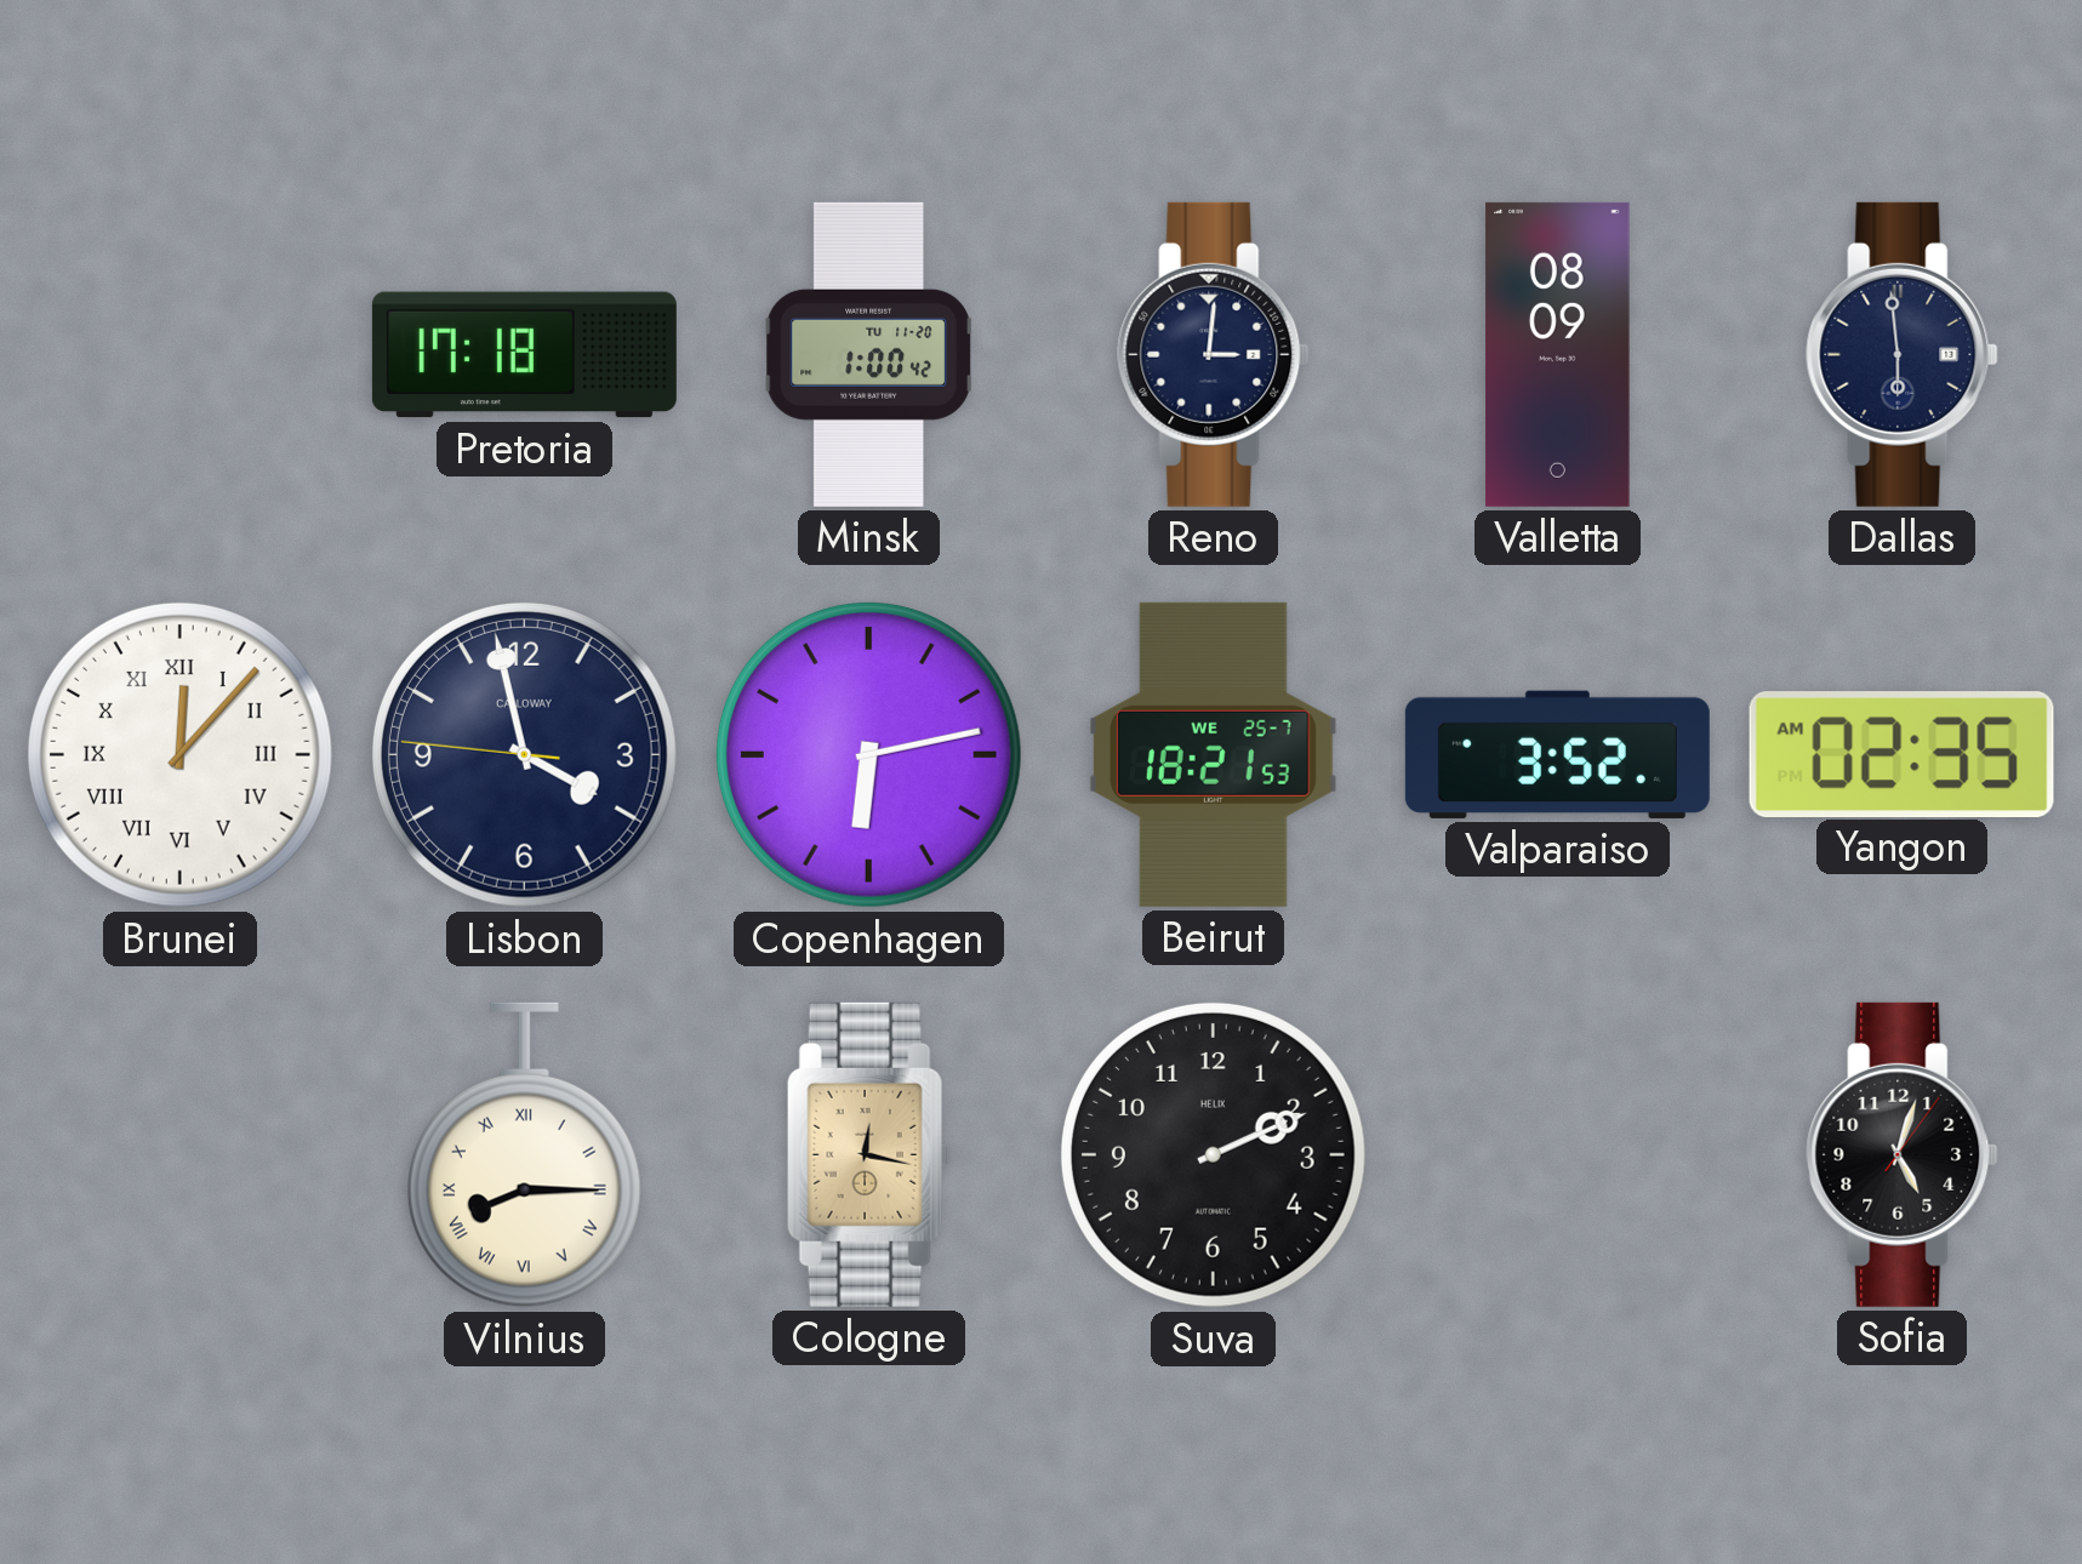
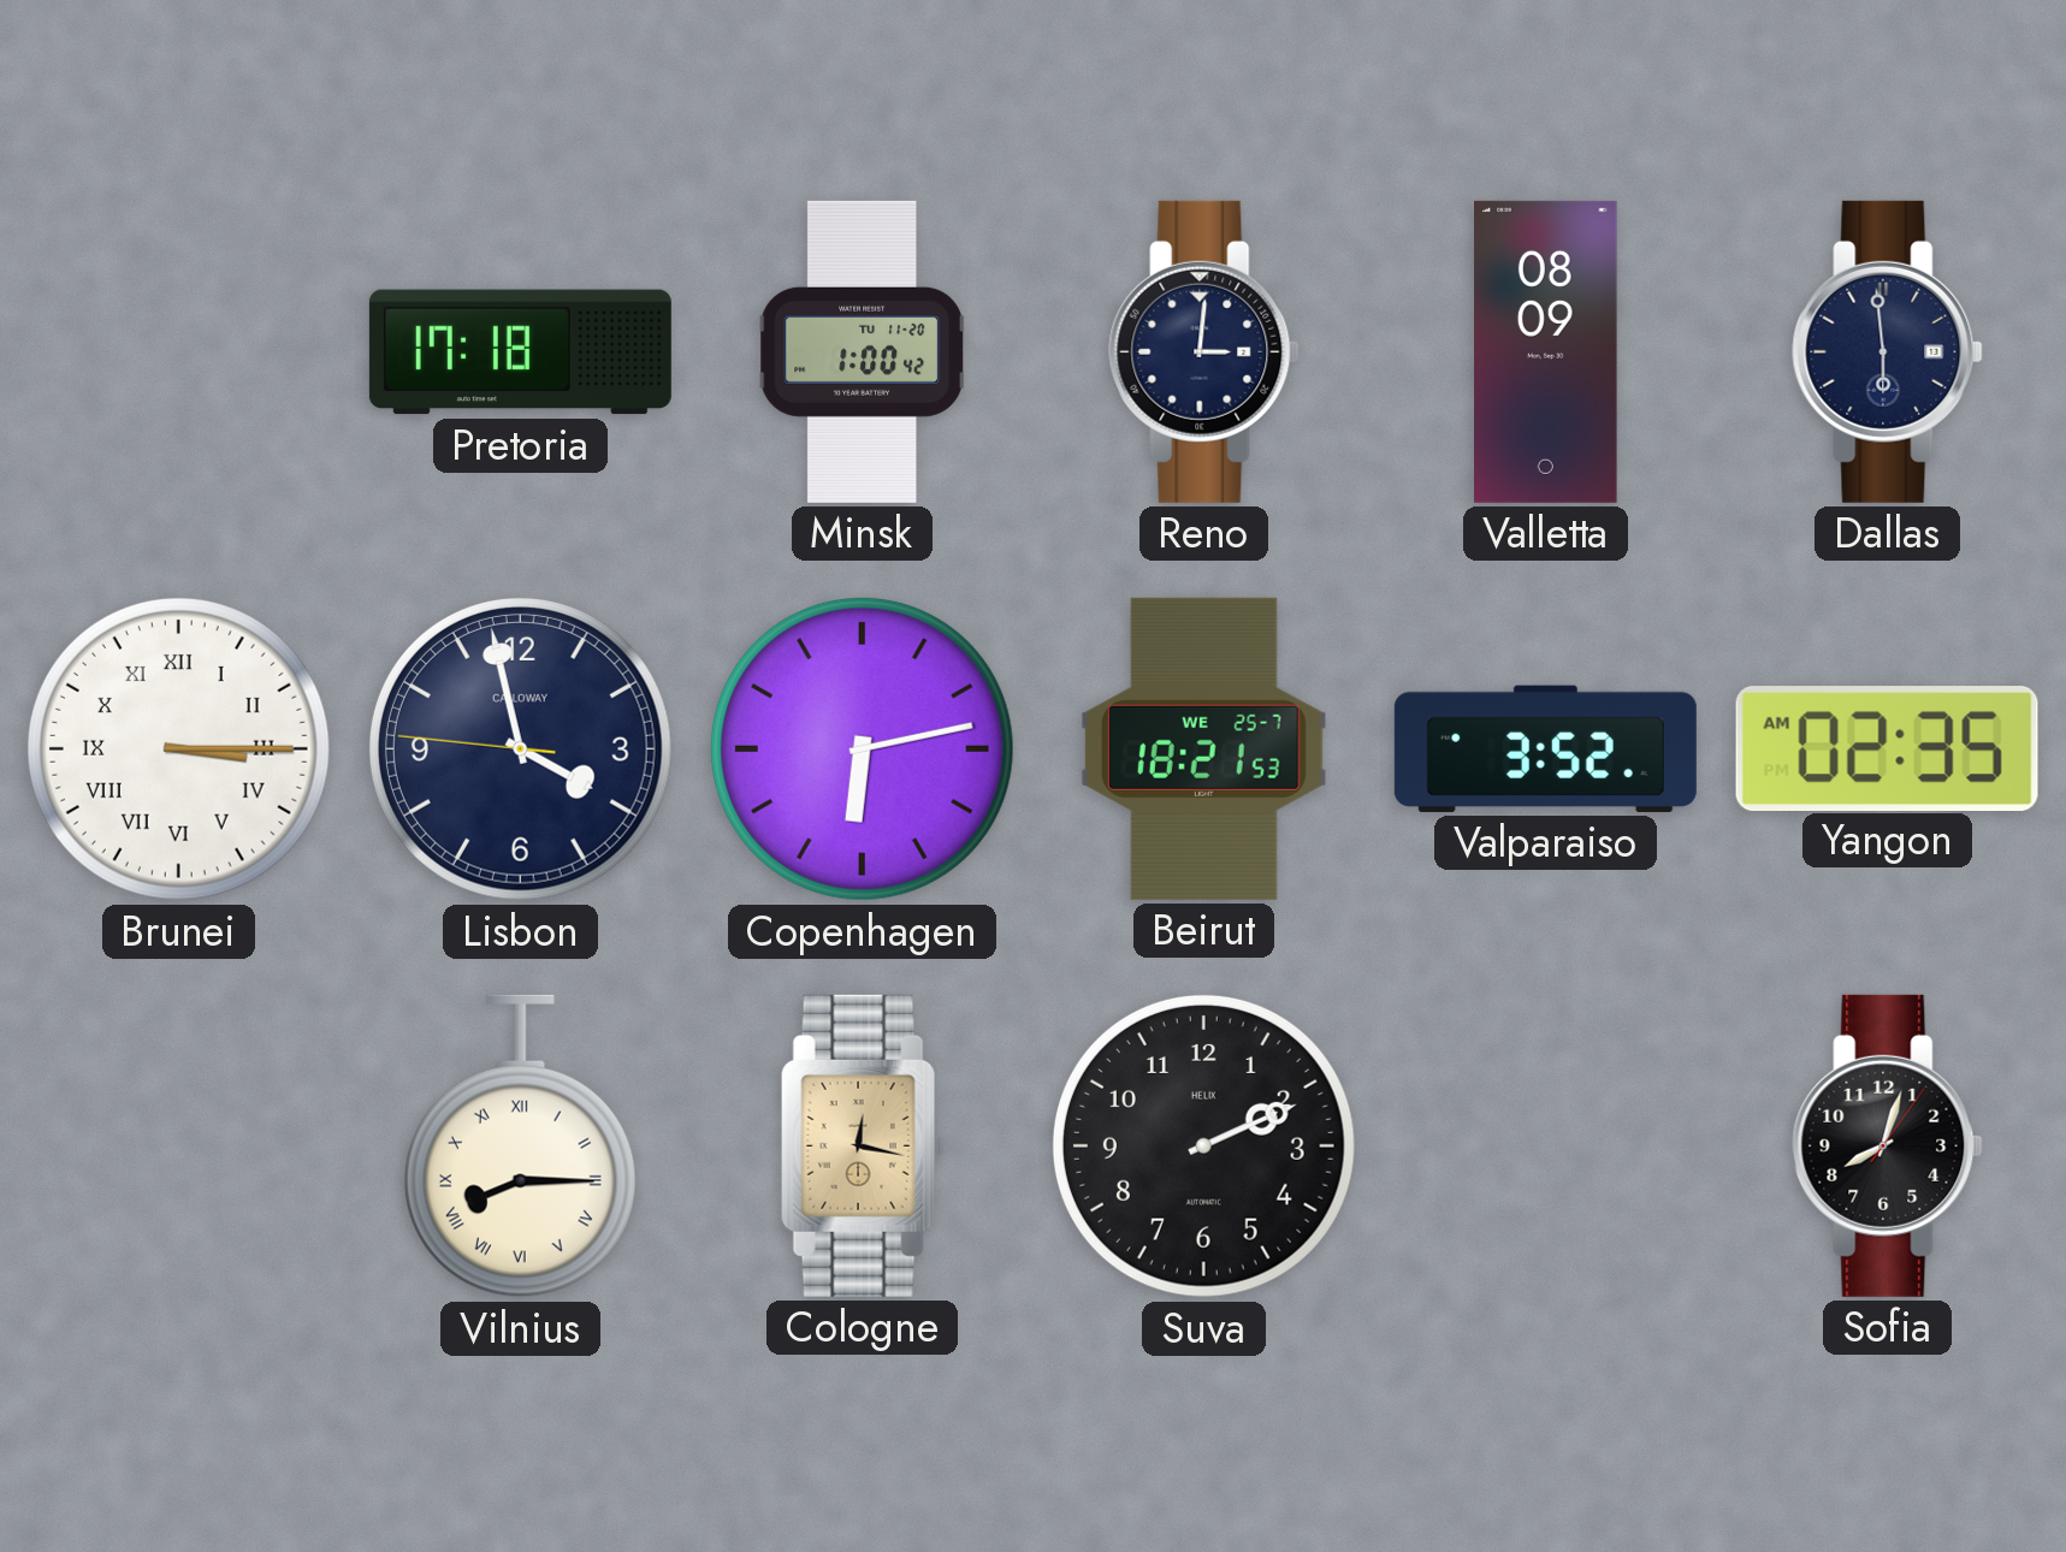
Brunei: 12:07 -> 3:15
Sofia: 5:03 -> 8:03
